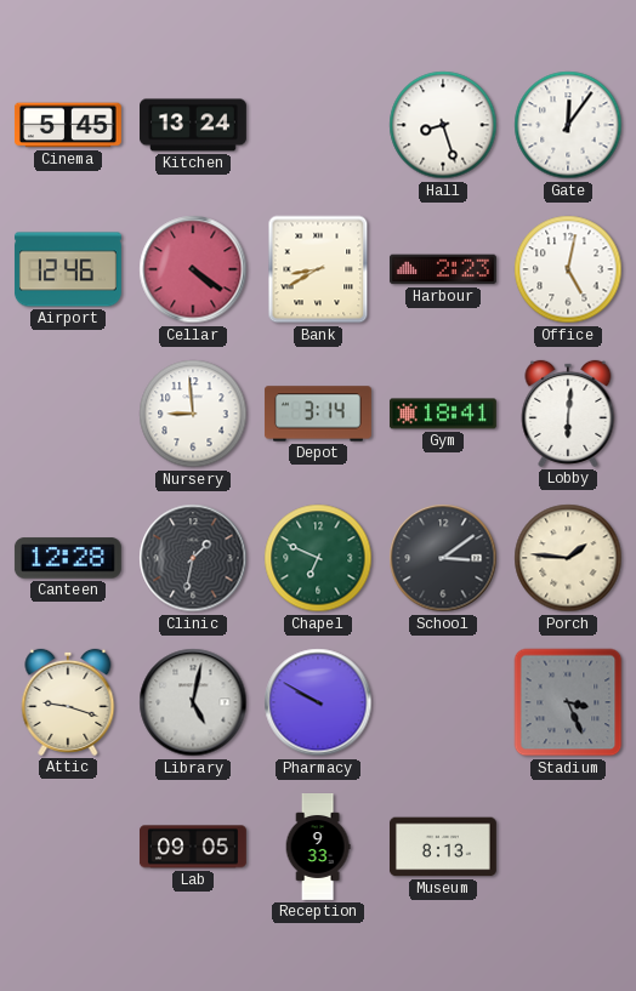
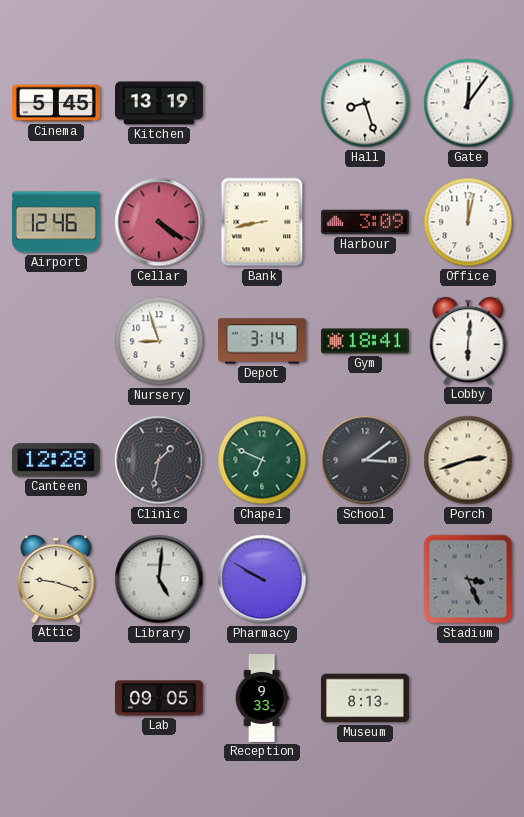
Kitchen: 13:24 -> 13:19
Bank: 8:40 -> 8:43
Harbour: 2:23 -> 3:09
Office: 5:02 -> 12:02
Nursery: 8:59 -> 8:57
Porch: 1:46 -> 2:42
Library: 5:02 -> 5:01
